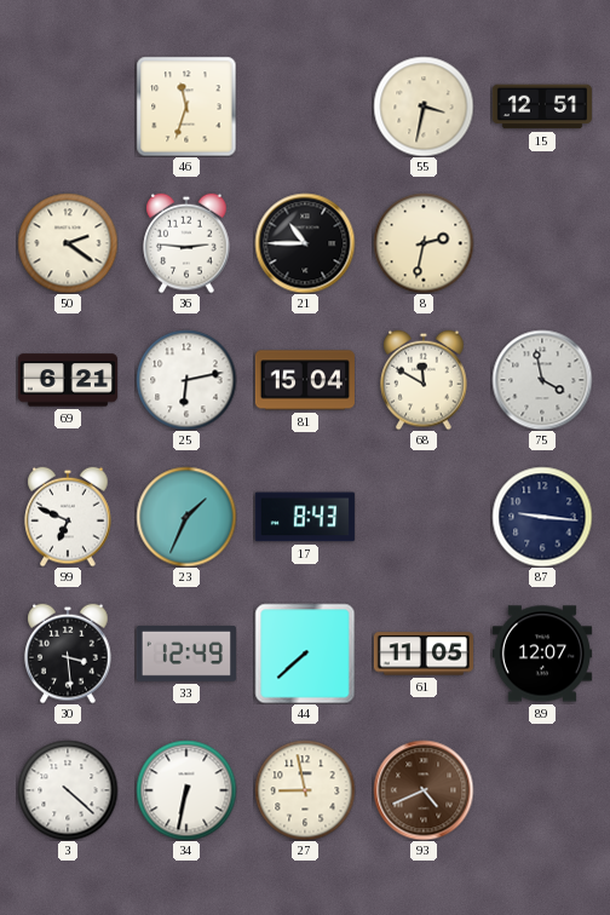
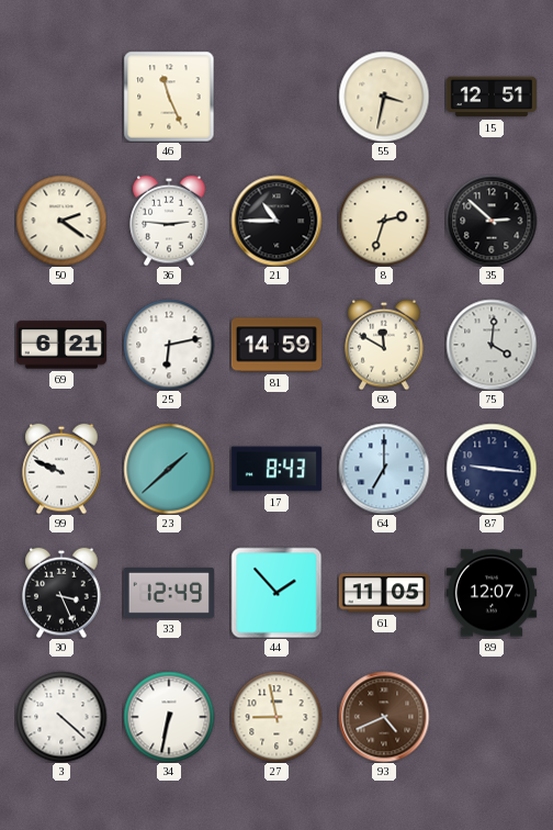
46: 11:33 -> 11:26
8: 2:32 -> 2:33
35: none -> 2:52
81: 15:04 -> 14:59
75: 3:58 -> 4:01
99: 6:49 -> 9:49
23: 1:34 -> 1:38
64: none -> 7:00
30: 3:29 -> 3:26
44: 7:38 -> 1:53
